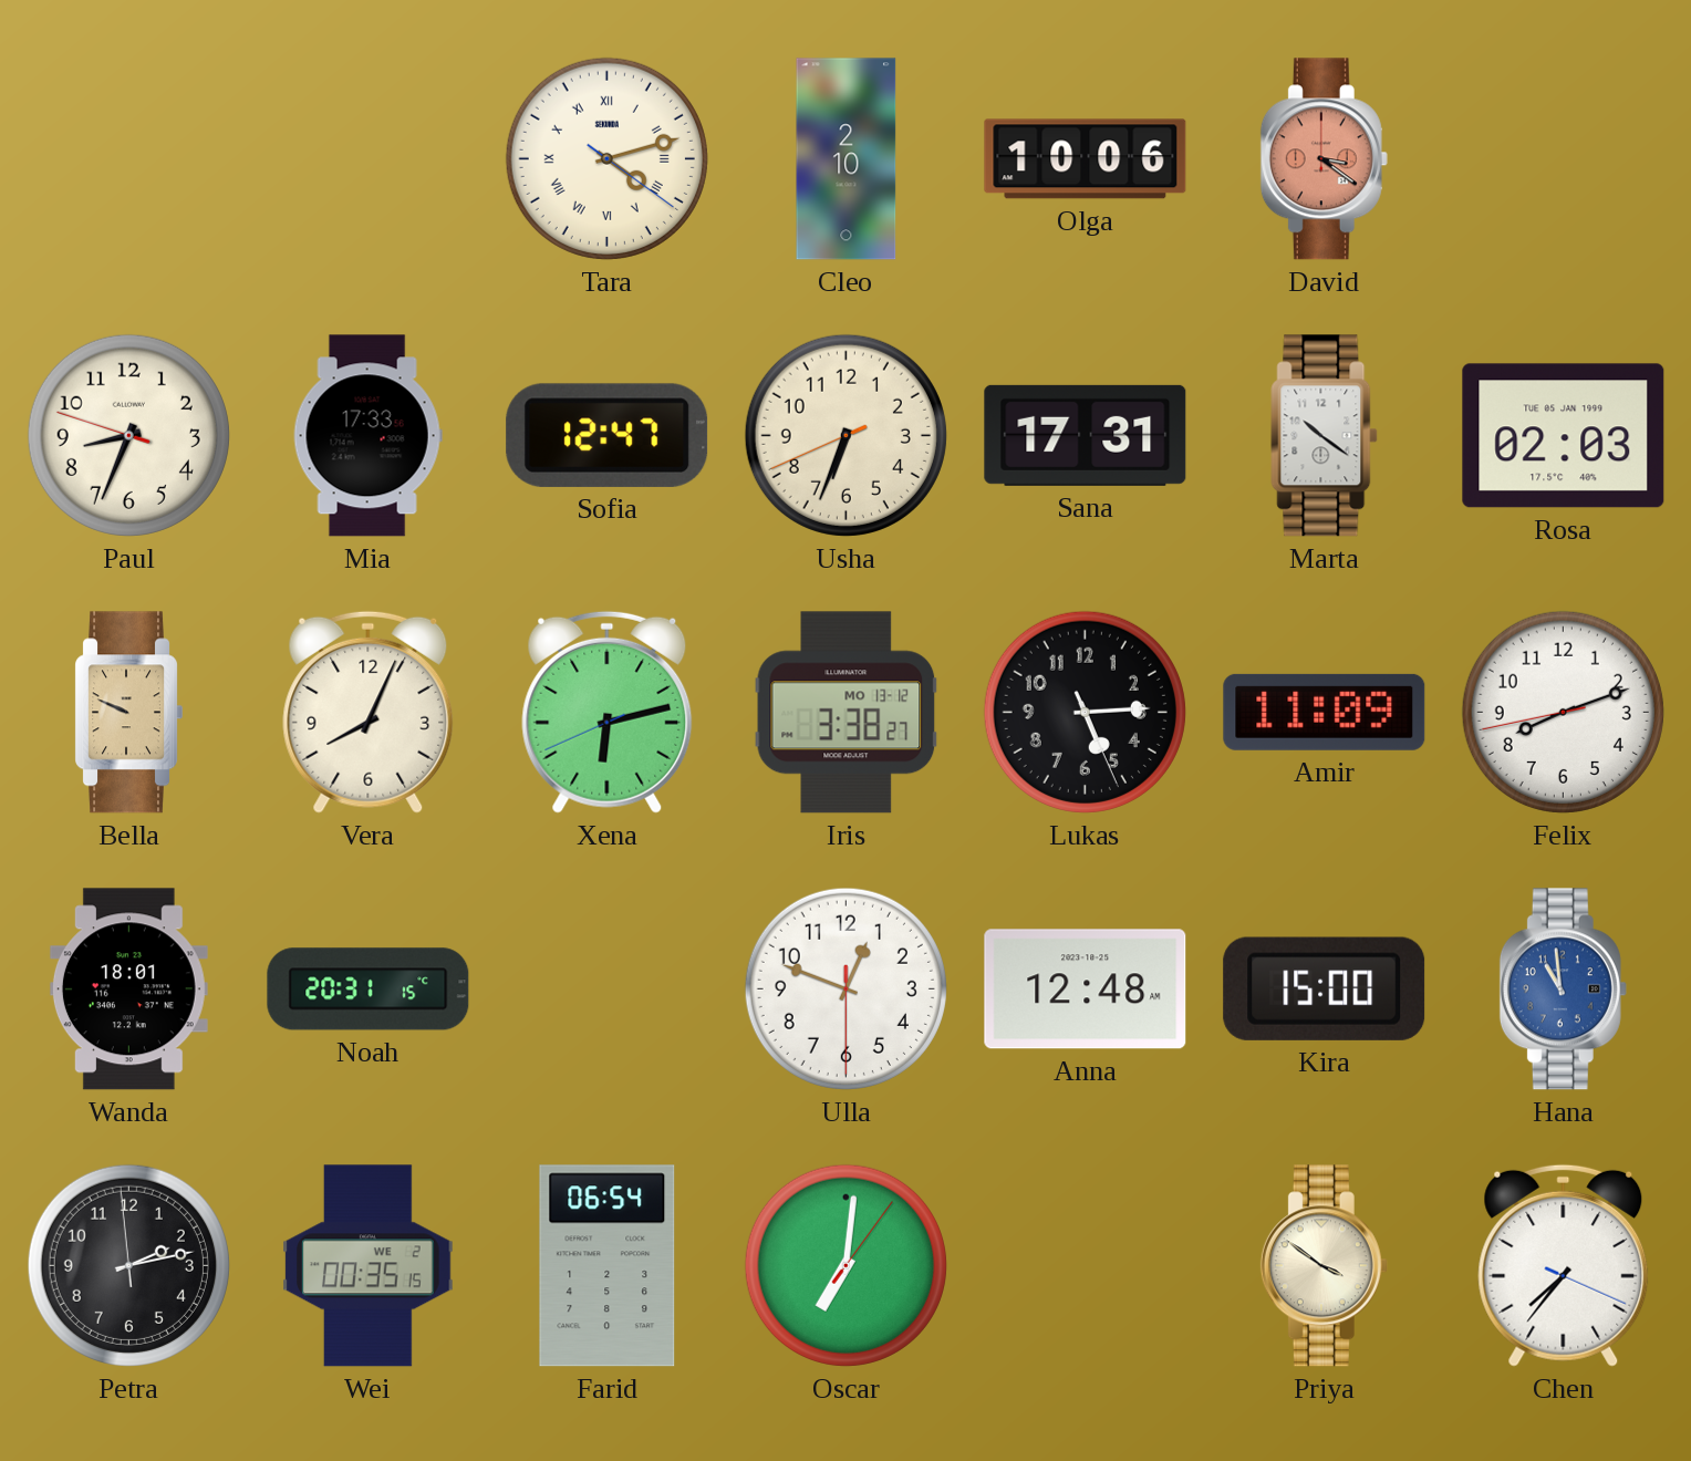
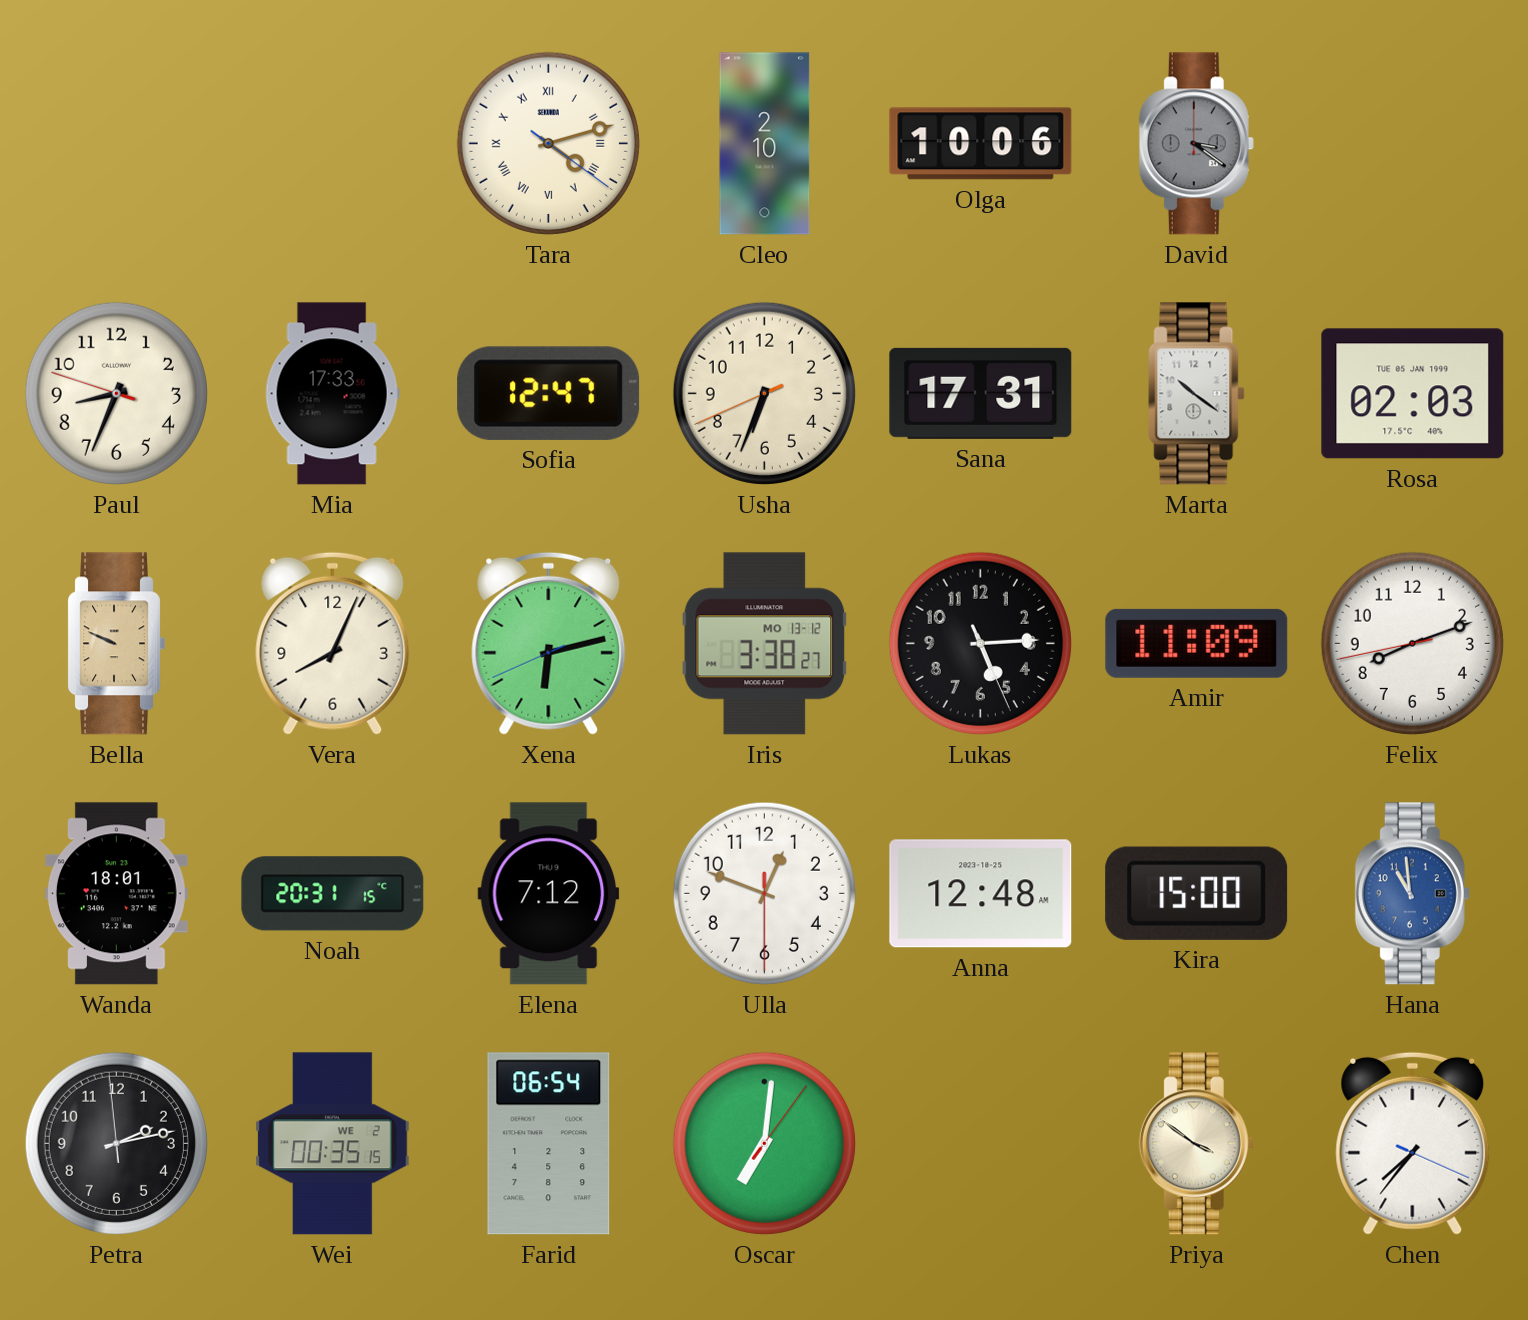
David dial: salmon -> grey
Elena: none -> 7:12
